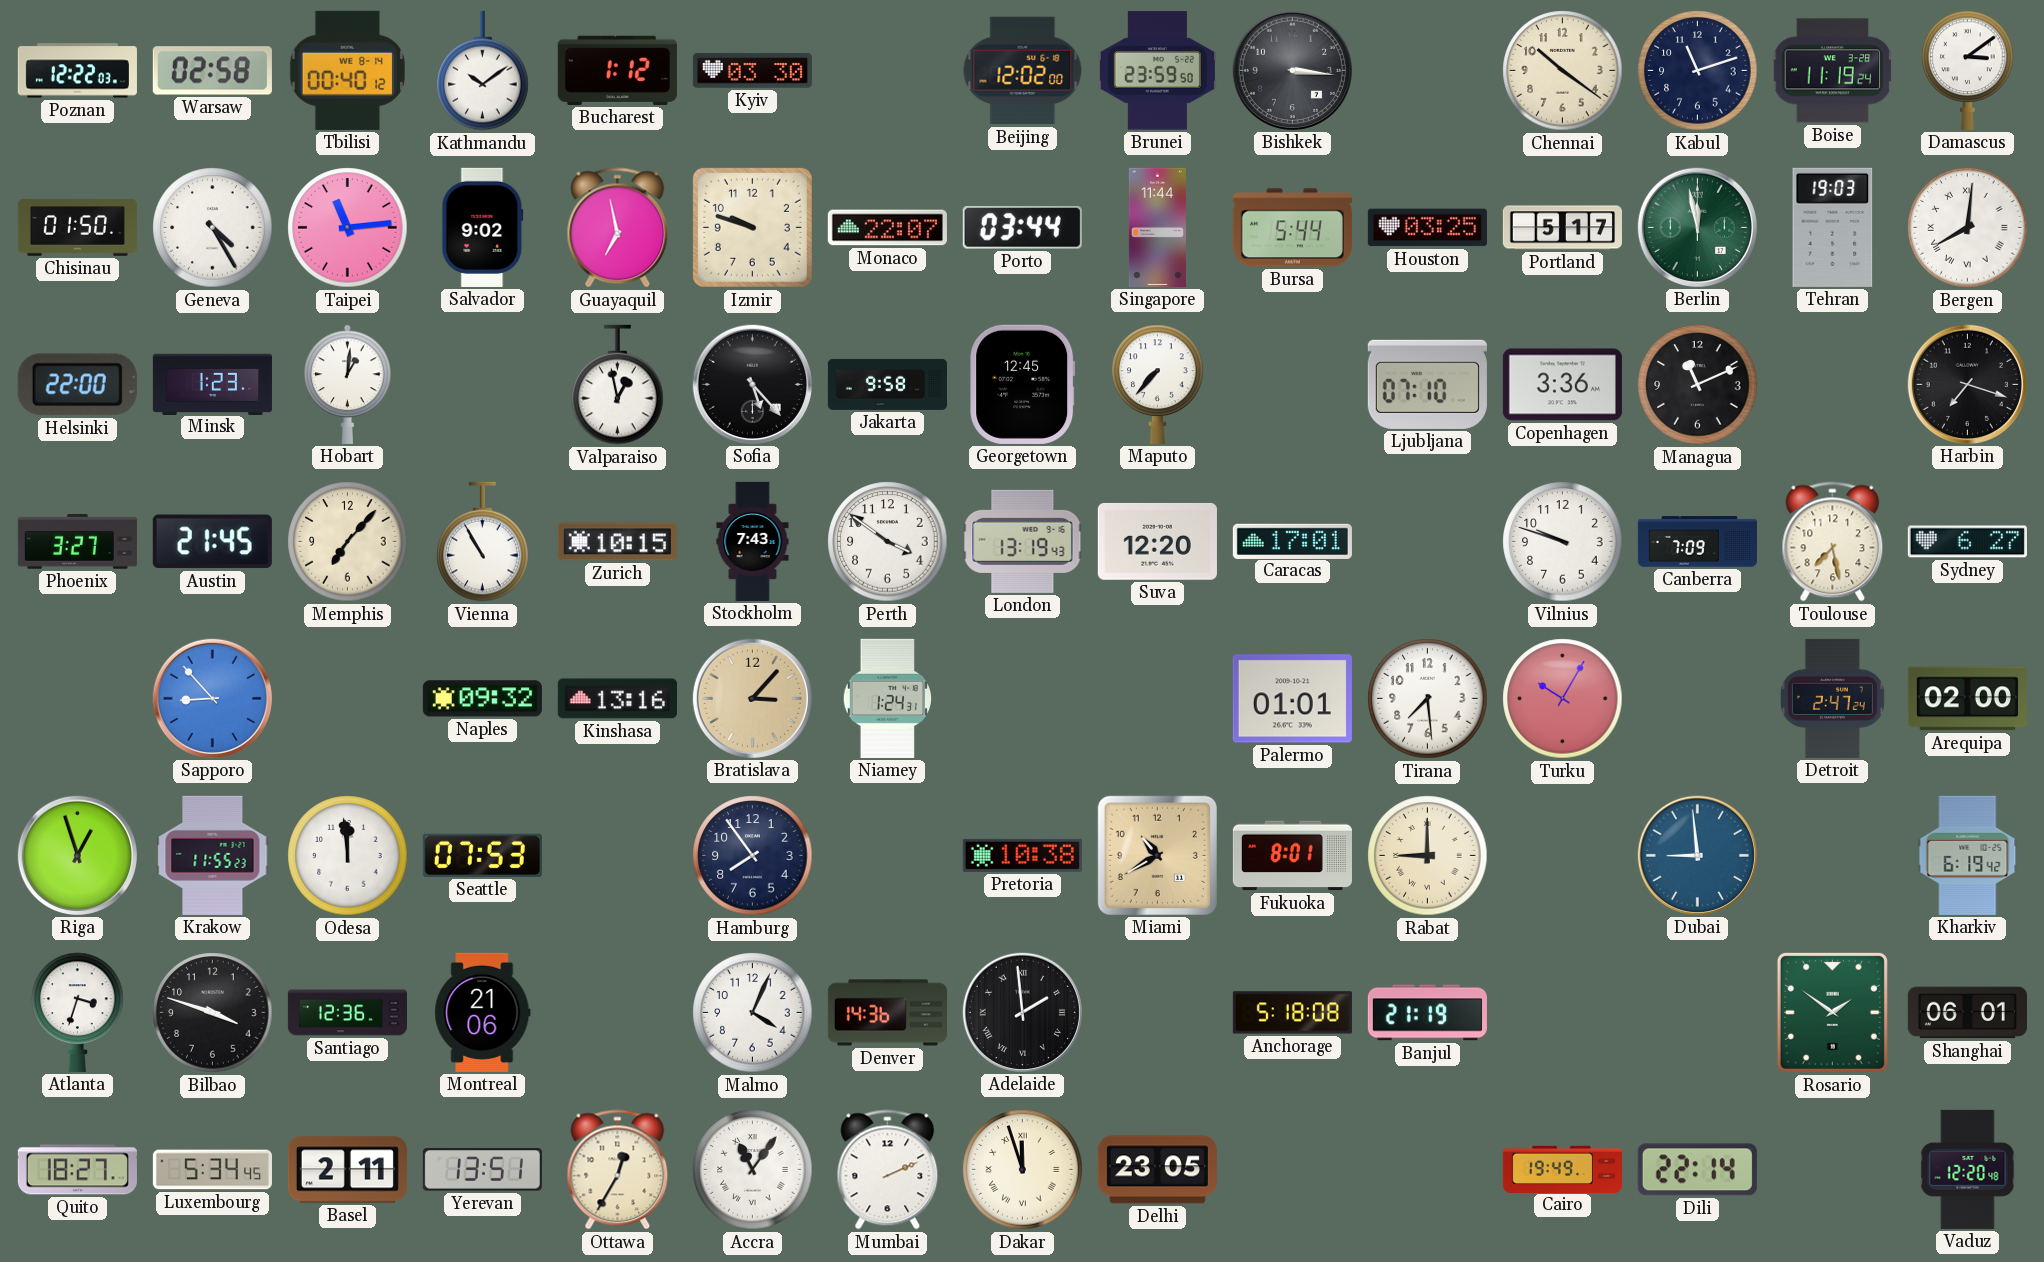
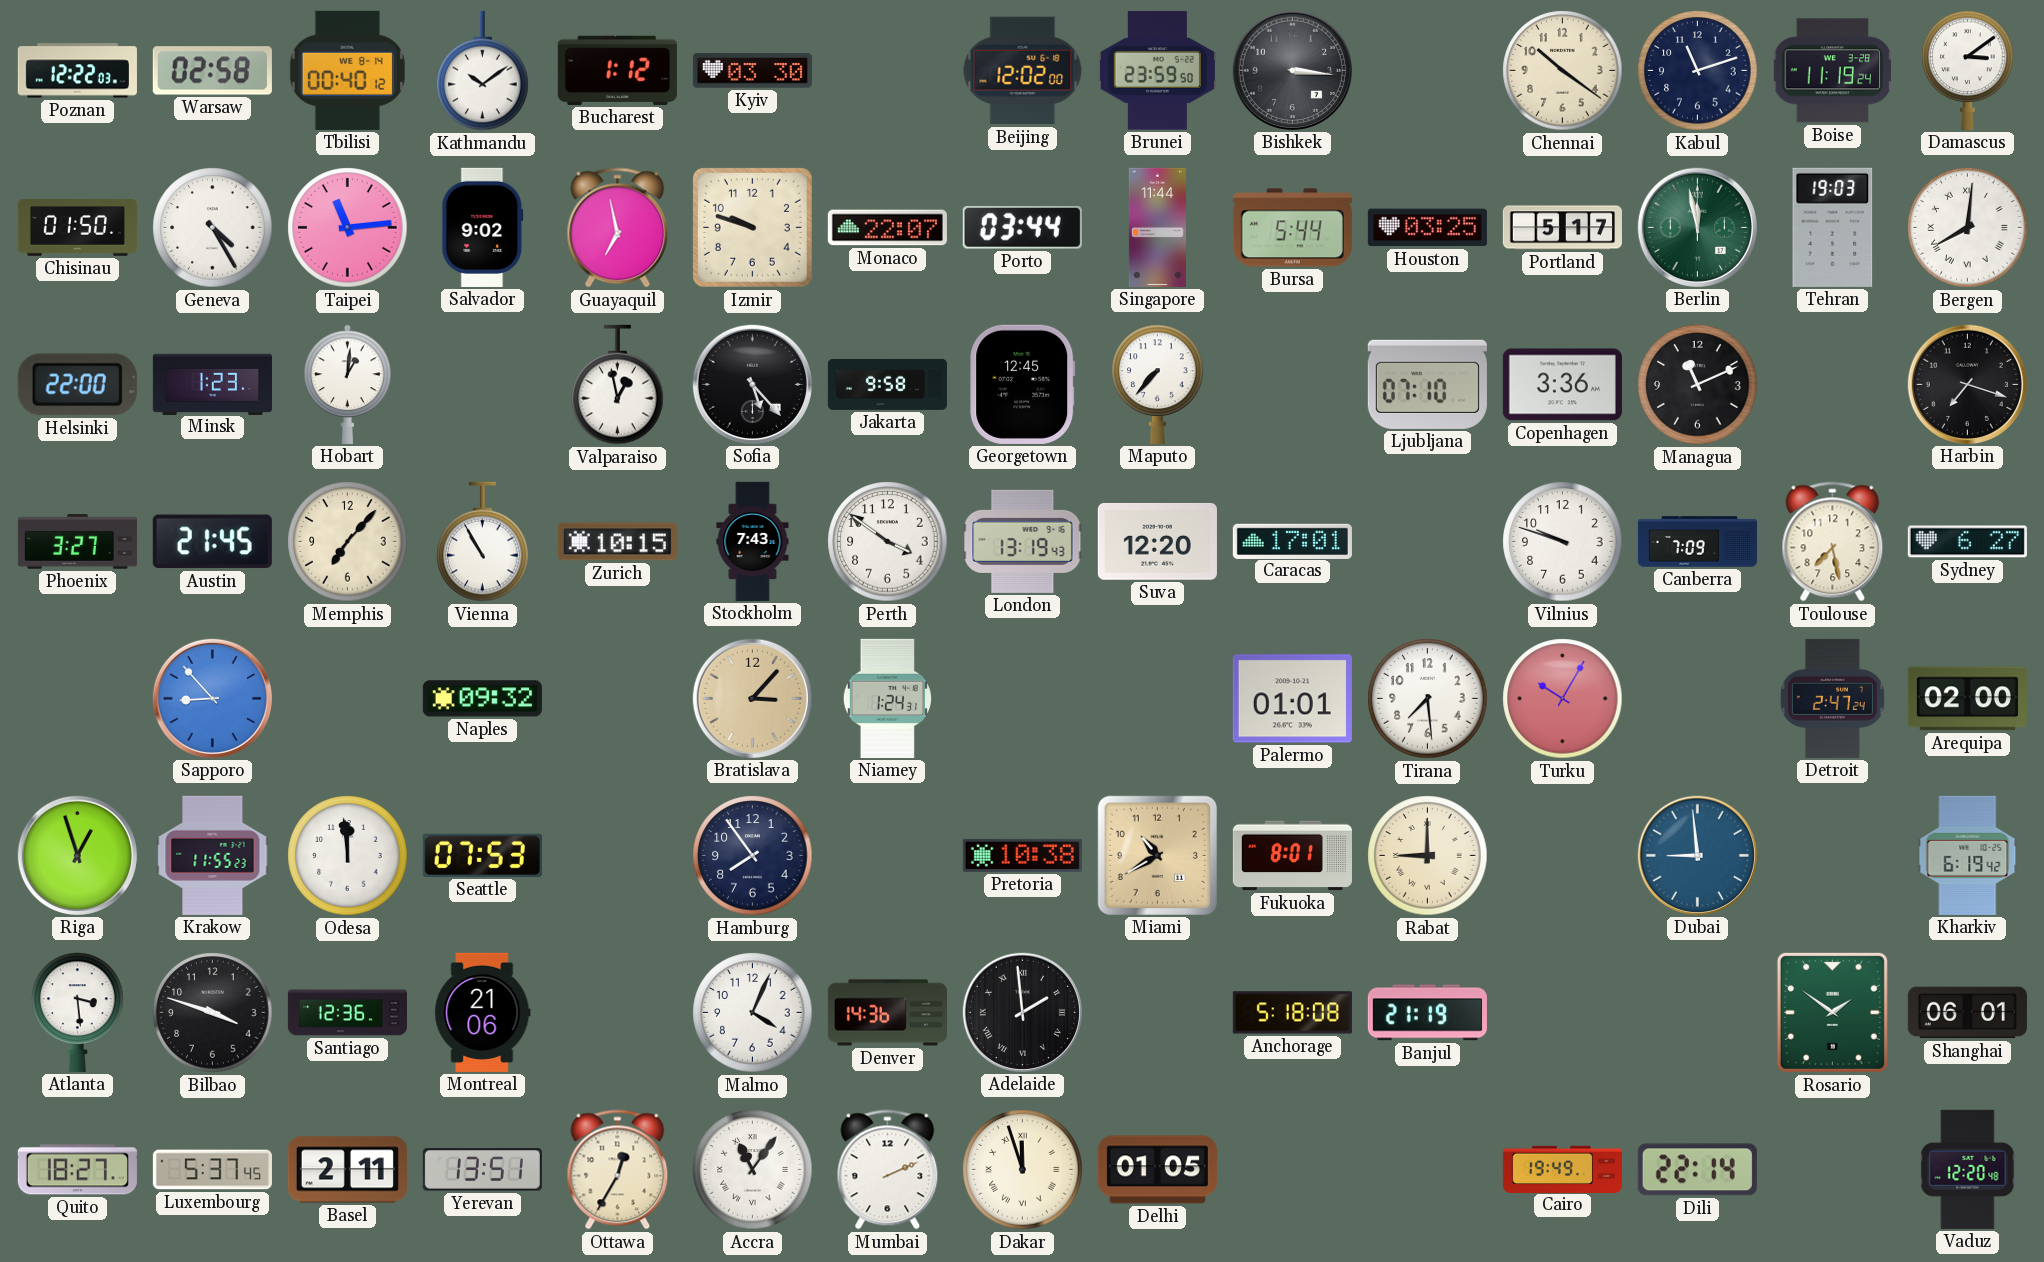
Kinshasa: 13:16 -> none
Atlanta: 3:33 -> 3:29
Luxembourg: 5:34 -> 5:37
Delhi: 23:05 -> 01:05
